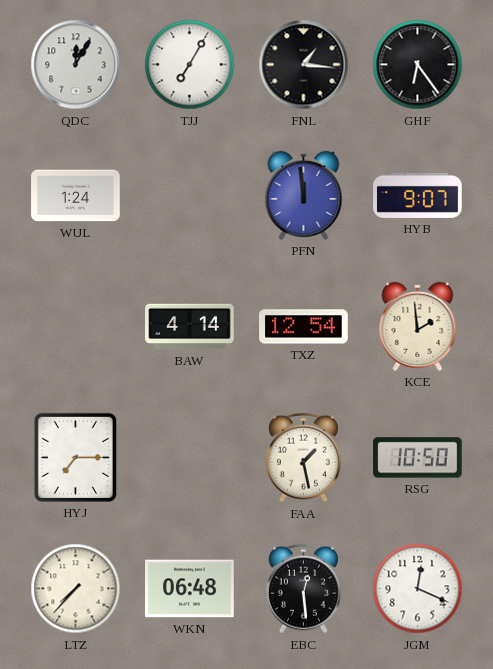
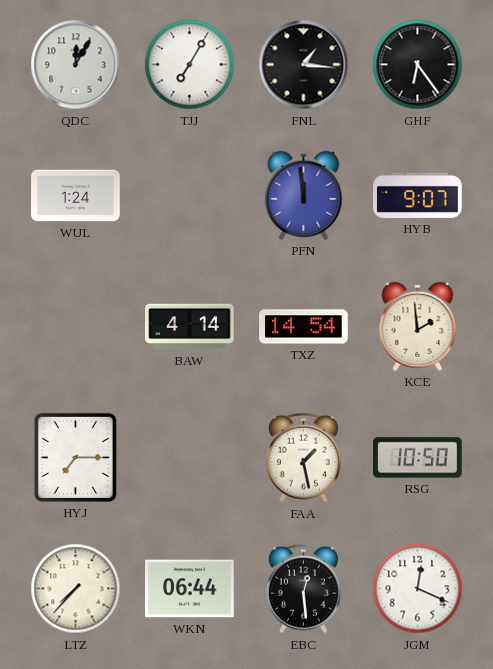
TXZ: 12:54 -> 14:54
WKN: 06:48 -> 06:44
